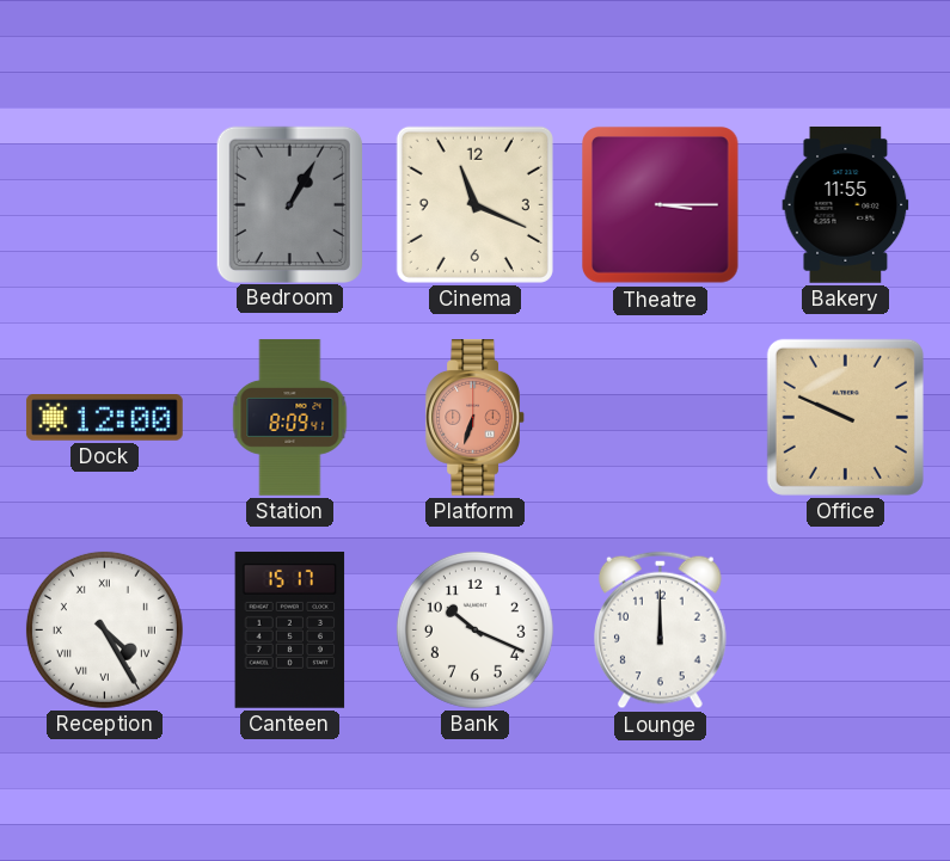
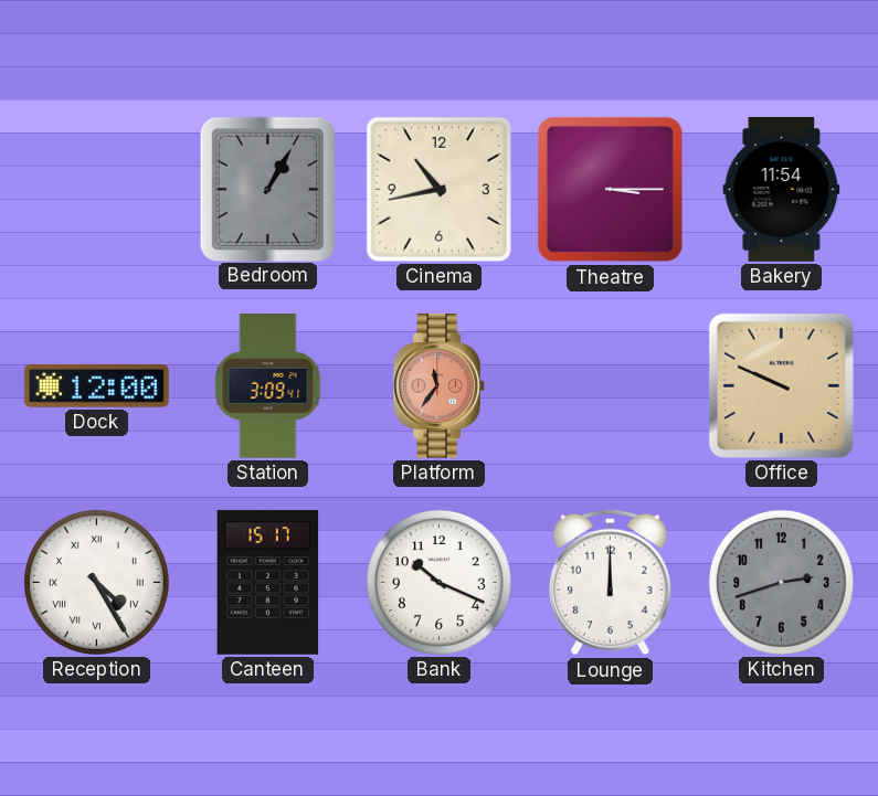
Cinema: 11:19 -> 10:43
Bakery: 11:55 -> 11:54
Station: 8:09 -> 3:09
Platform: 6:33 -> 11:36
Kitchen: none -> 2:42
